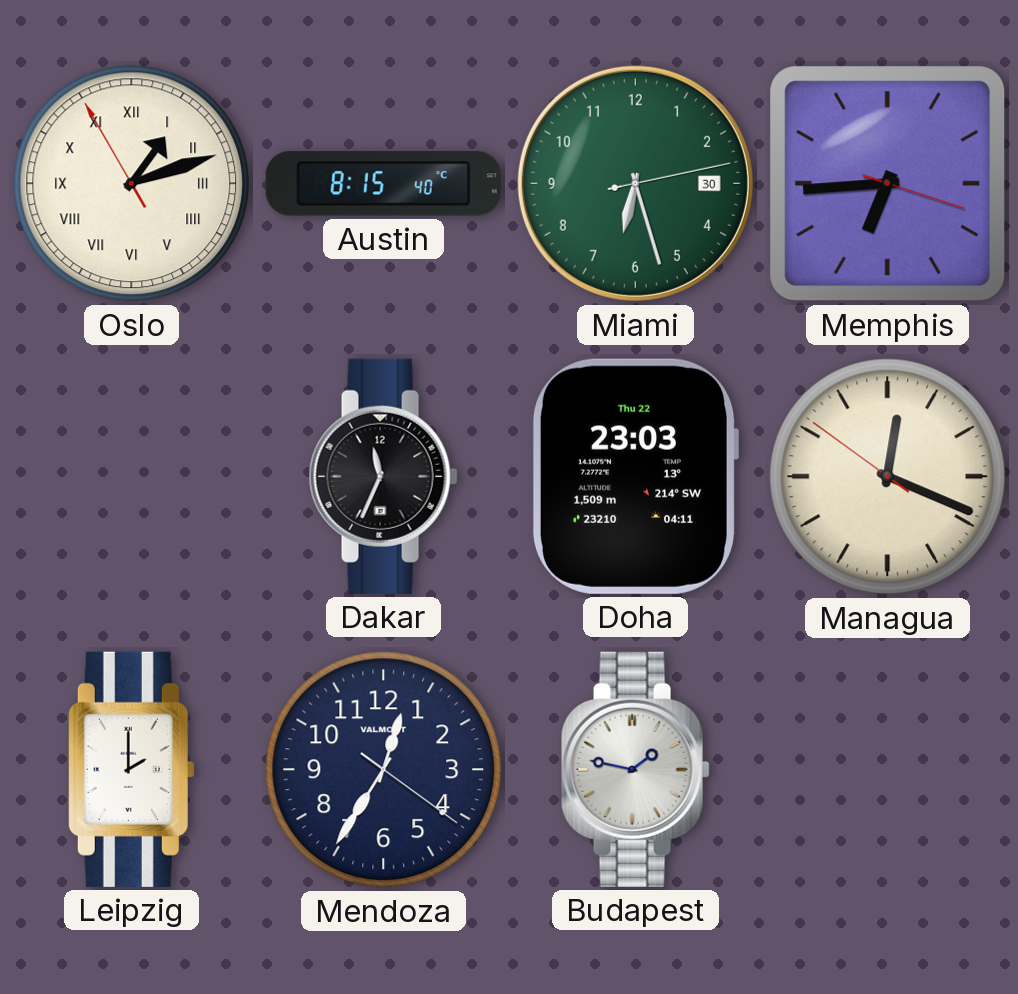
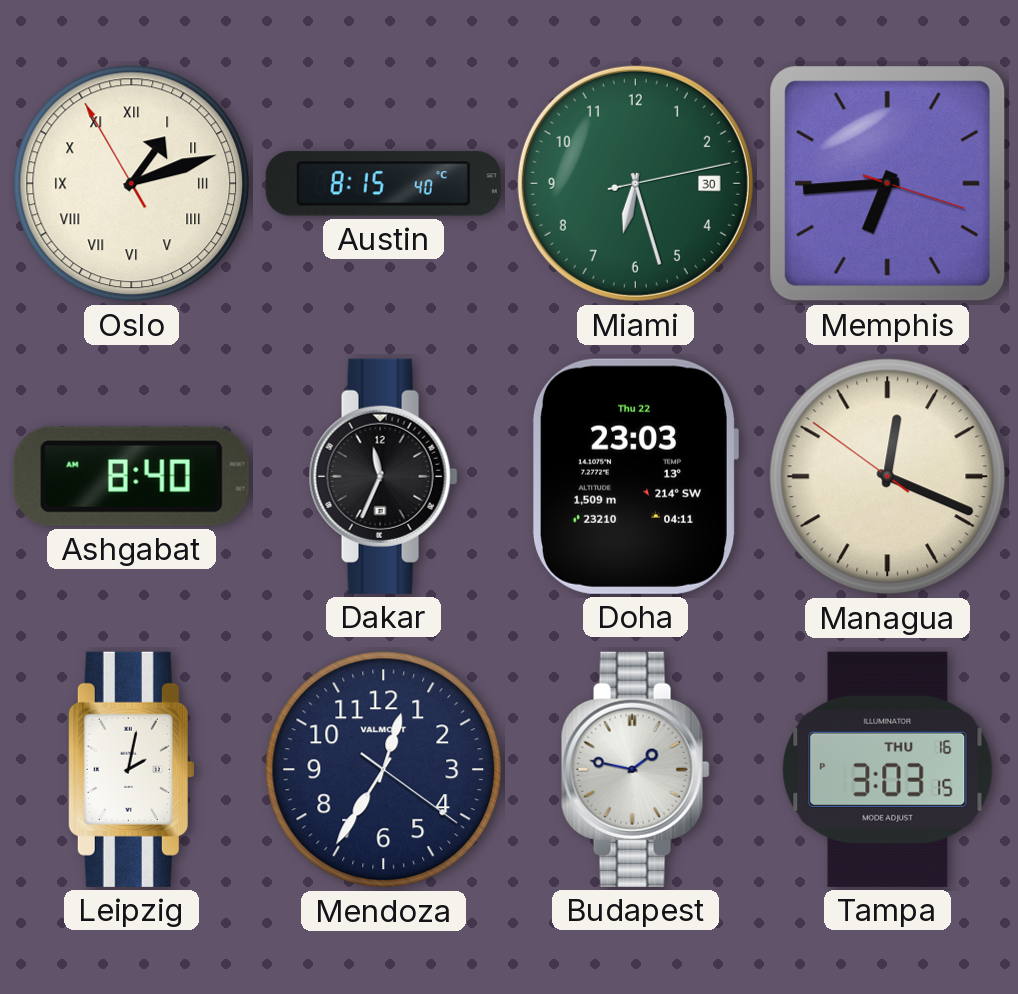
Ashgabat: none -> 8:40
Leipzig: 2:00 -> 2:02
Tampa: none -> 3:03
